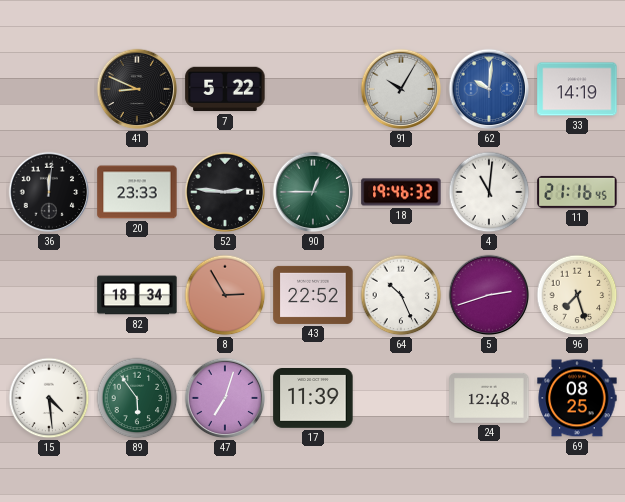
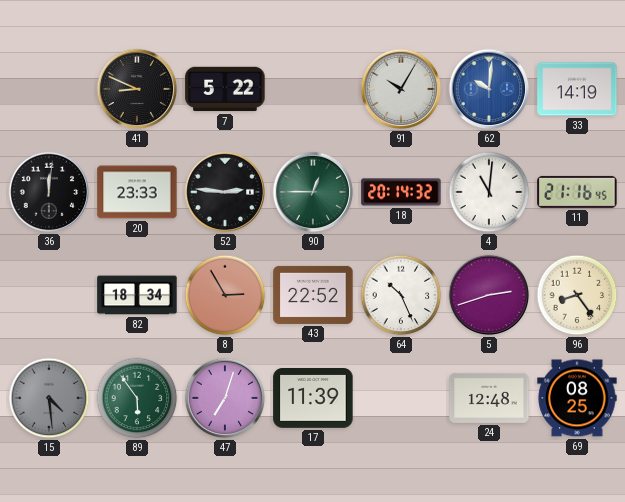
18: 19:46 -> 20:14
96: 7:27 -> 8:24
15 dial: white -> grey
